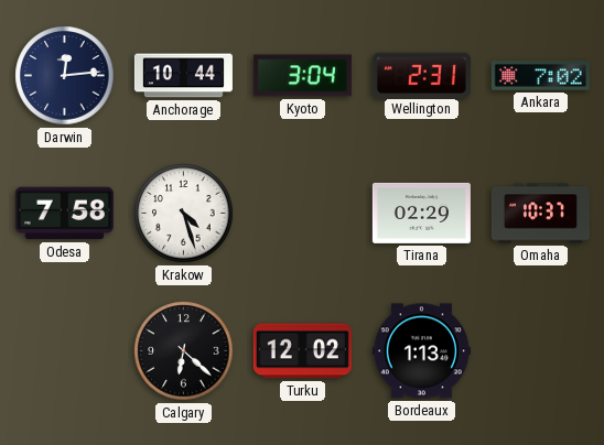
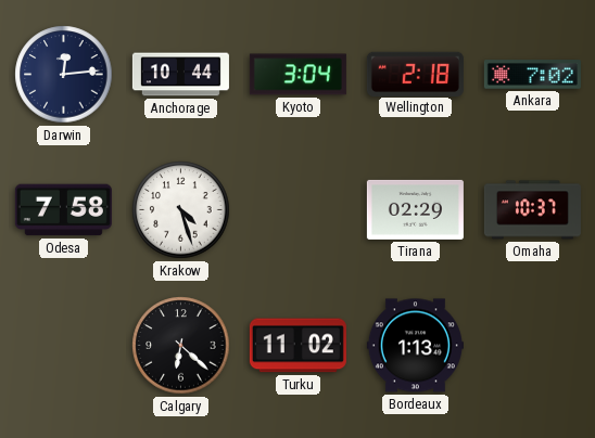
Wellington: 2:31 -> 2:18
Turku: 12:02 -> 11:02
